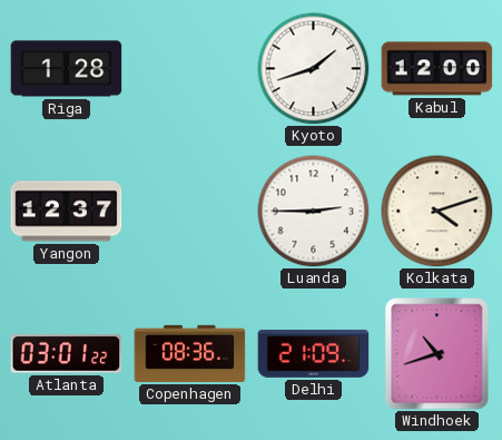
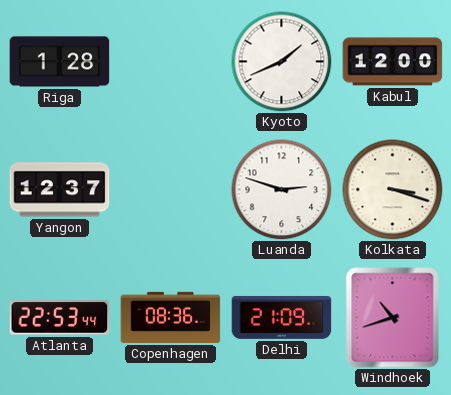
Kyoto: 1:42 -> 1:41
Luanda: 2:45 -> 2:48
Kolkata: 4:12 -> 3:18
Atlanta: 03:01 -> 22:53
